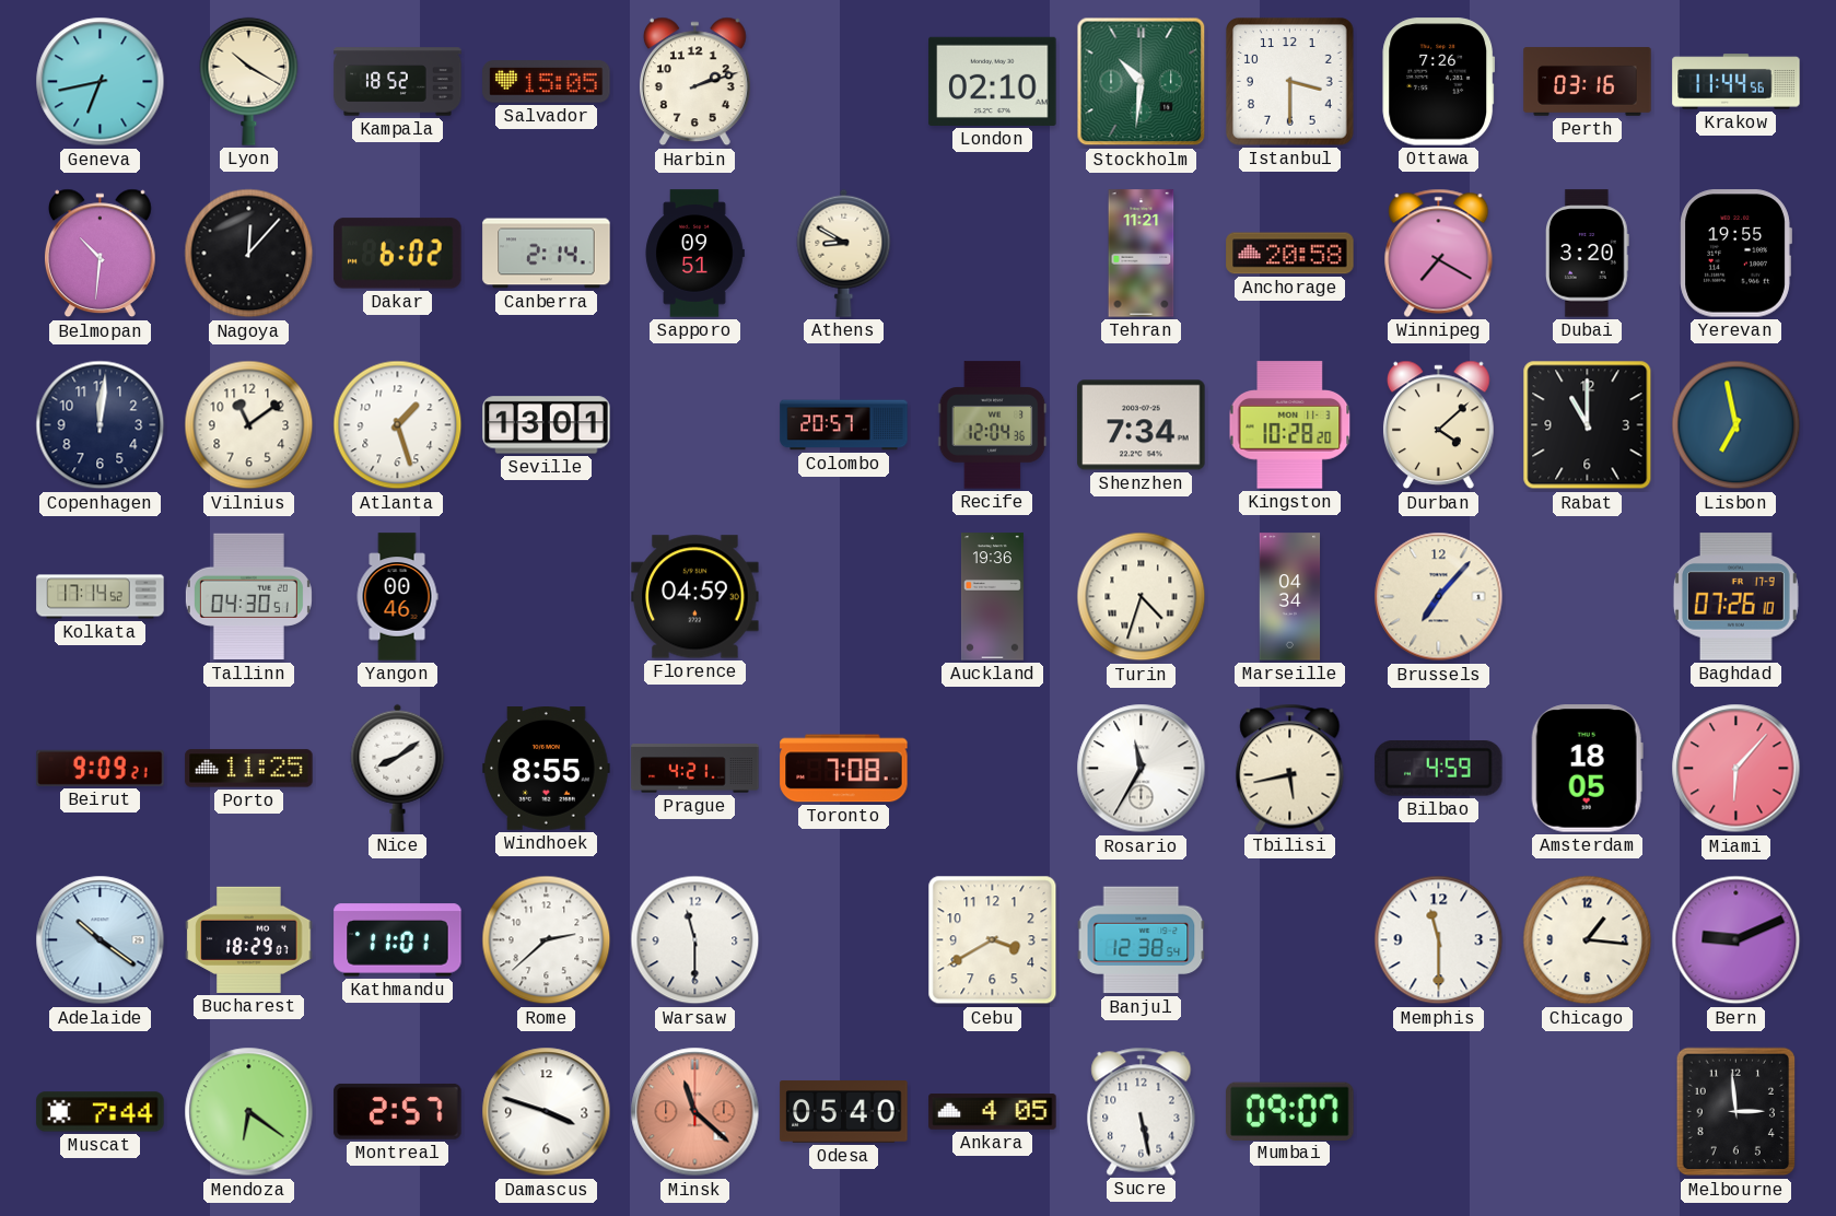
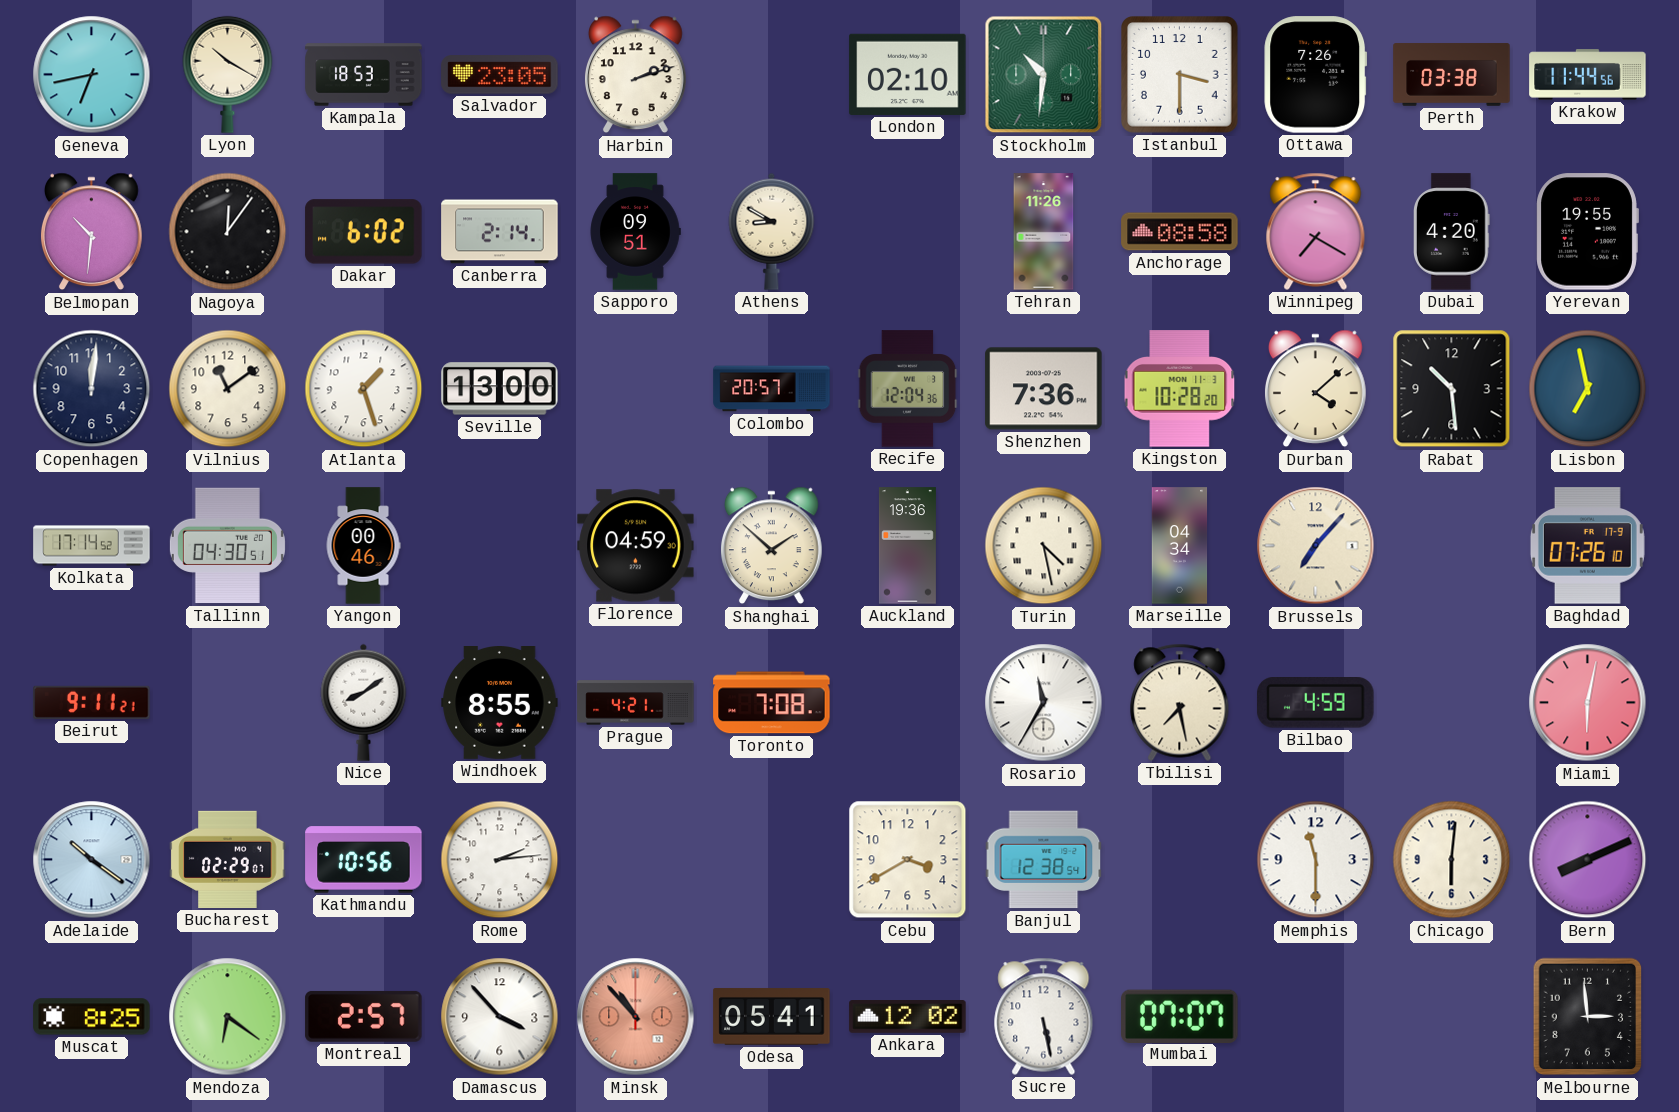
Kampala: 18:52 -> 18:53
Salvador: 15:05 -> 23:05
Perth: 03:16 -> 03:38
Nagoya: 12:07 -> 12:06
Tehran: 11:21 -> 11:26
Anchorage: 20:58 -> 08:58
Dubai: 3:20 -> 4:20
Seville: 13:01 -> 13:00
Shenzhen: 7:34 -> 7:36
Rabat: 11:00 -> 10:29
Shanghai: none -> 1:52
Turin: 4:33 -> 4:28
Beirut: 9:09 -> 9:11
Porto: 11:25 -> none
Tbilisi: 5:43 -> 7:28
Amsterdam: 18:05 -> none
Miami: 6:07 -> 6:02
Bucharest: 18:29 -> 02:29
Kathmandu: 11:01 -> 10:56
Rome: 2:38 -> 2:14
Warsaw: 11:30 -> none
Chicago: 1:16 -> 6:01
Bern: 9:11 -> 8:11
Muscat: 7:44 -> 8:25
Damascus: 3:48 -> 3:53
Minsk: 11:22 -> 10:53
Odesa: 05:40 -> 05:41
Ankara: 4:05 -> 12:02
Mumbai: 09:07 -> 07:07
